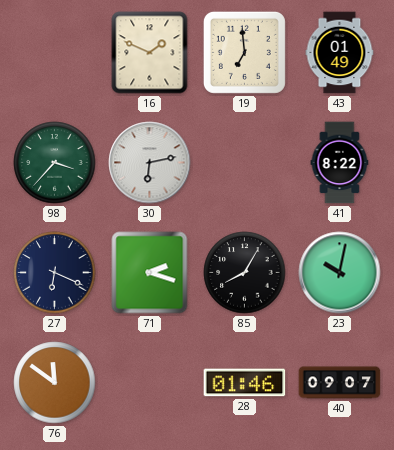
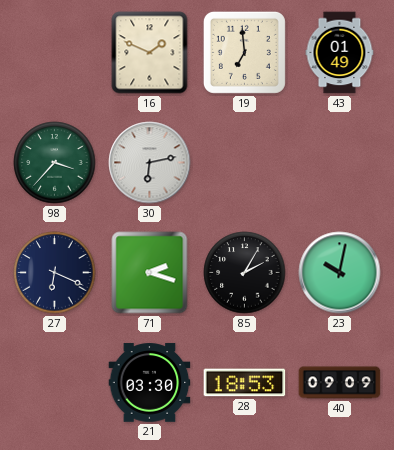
41: 8:22 -> none
85: 8:05 -> 2:05
76: 11:51 -> none
21: none -> 03:30
28: 01:46 -> 18:53
40: 09:07 -> 09:09
